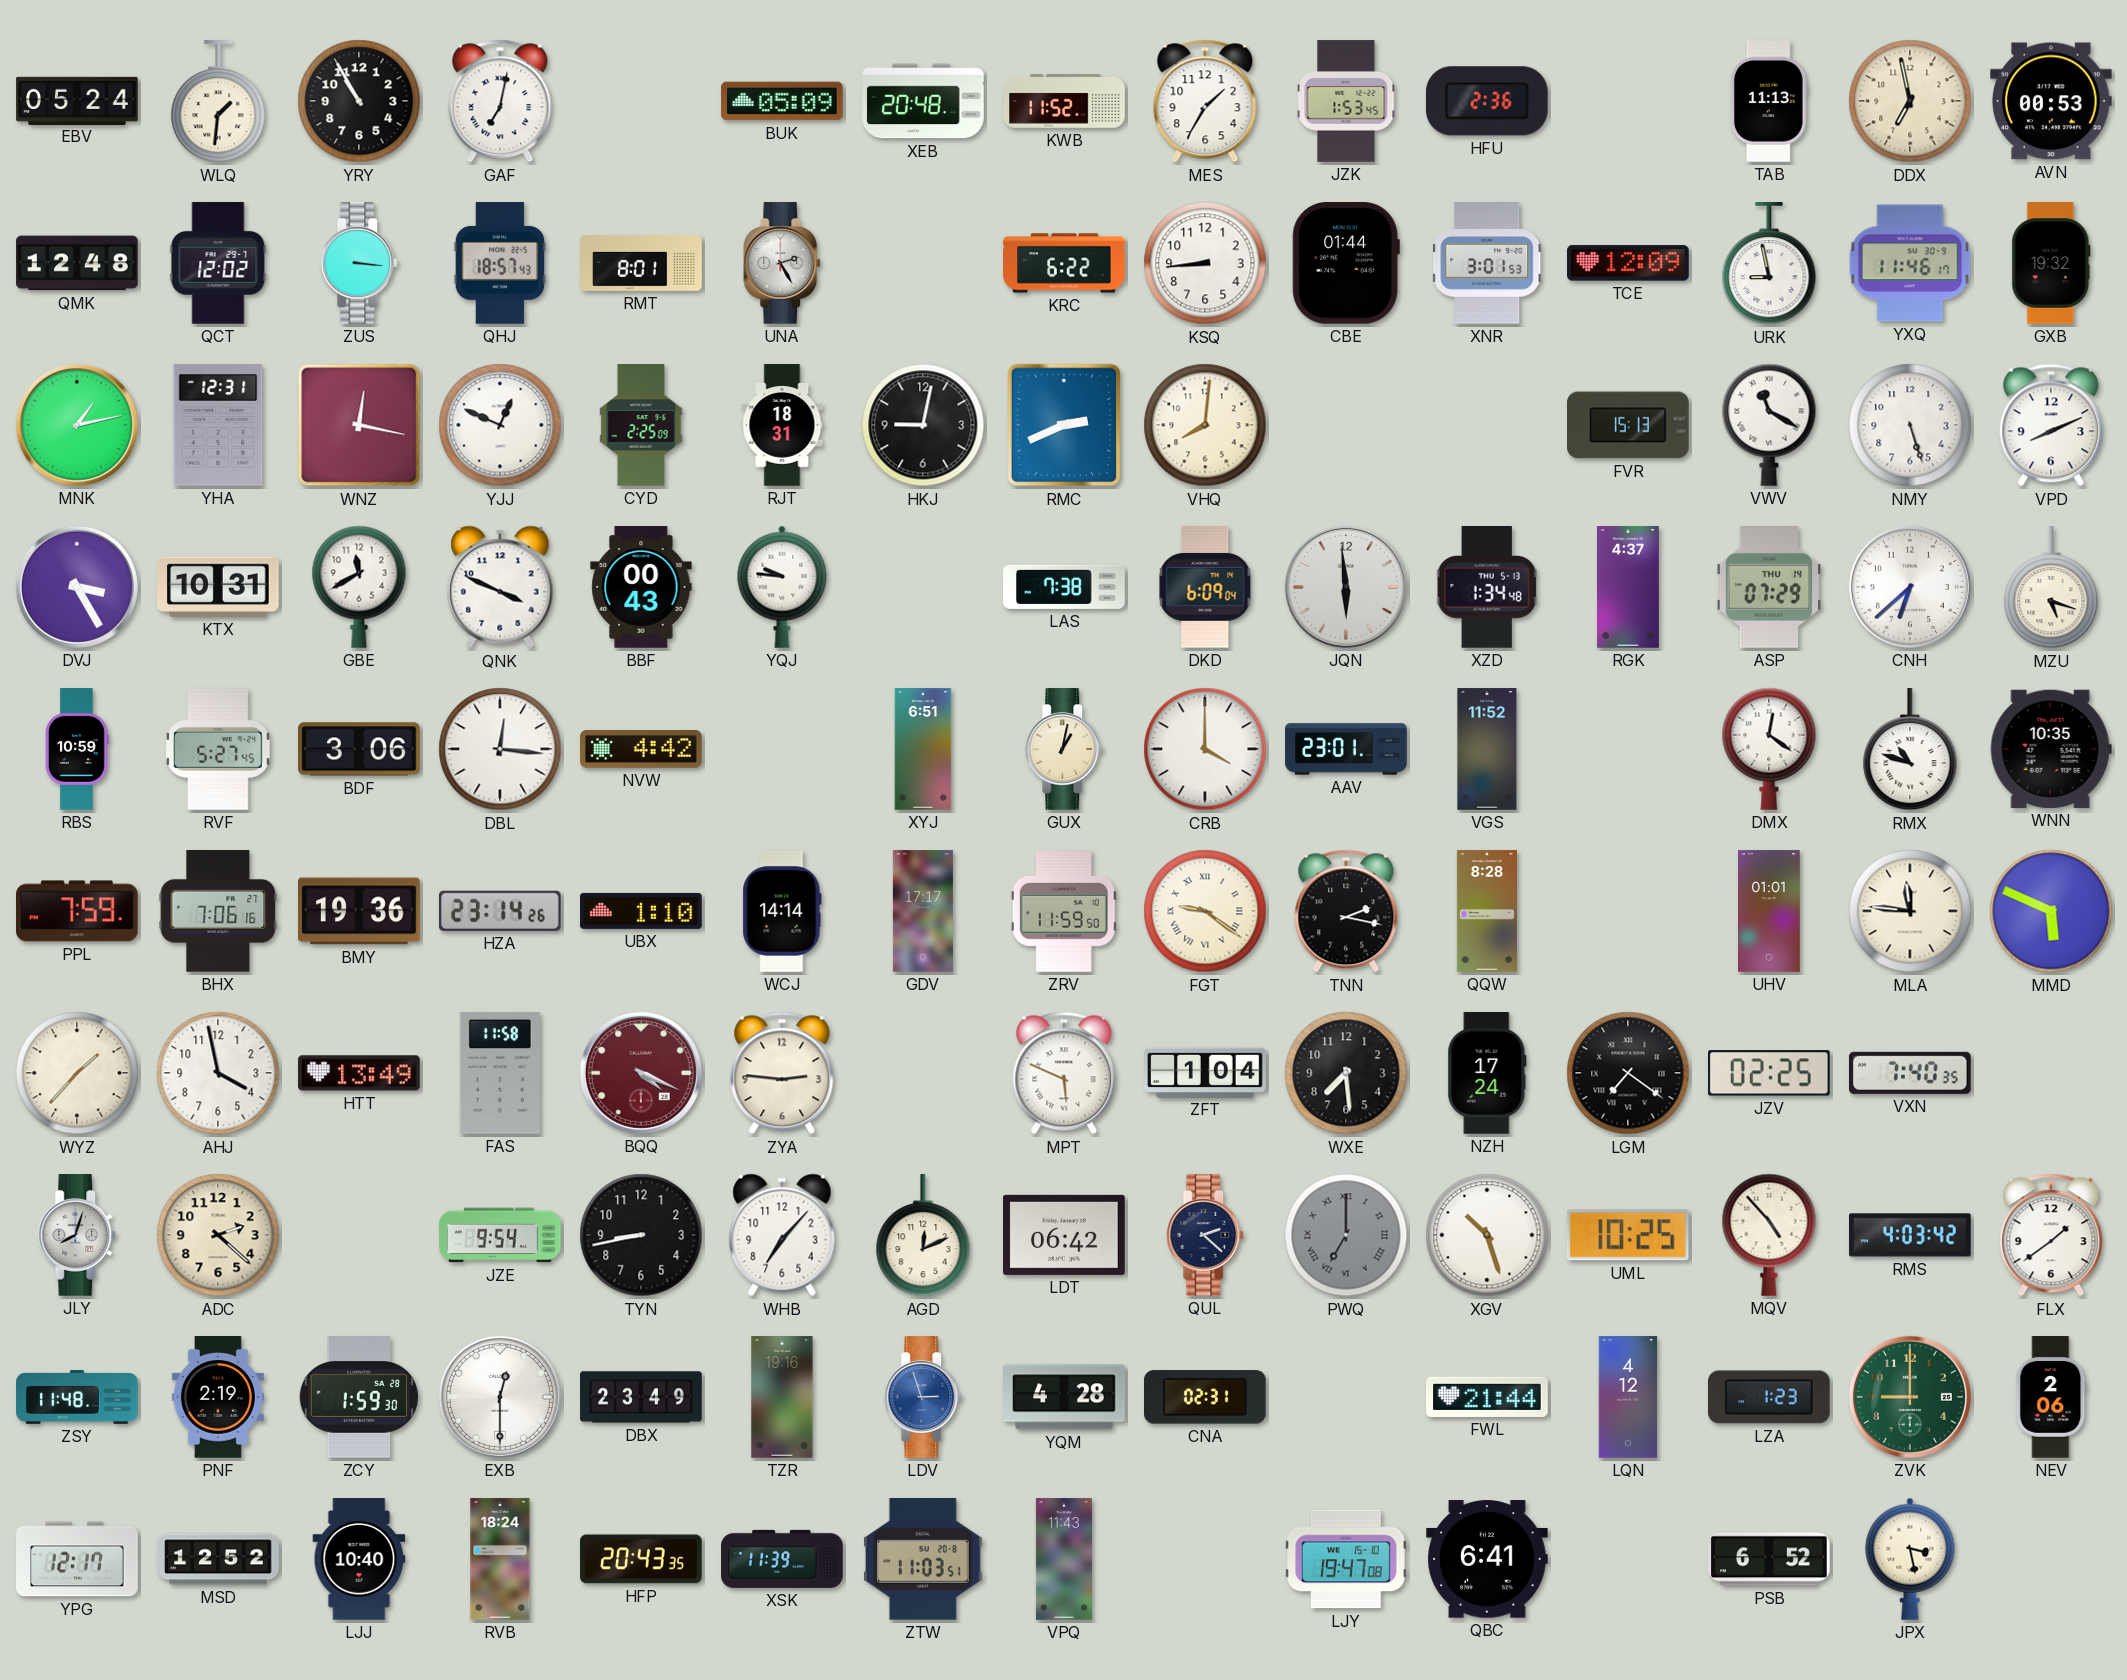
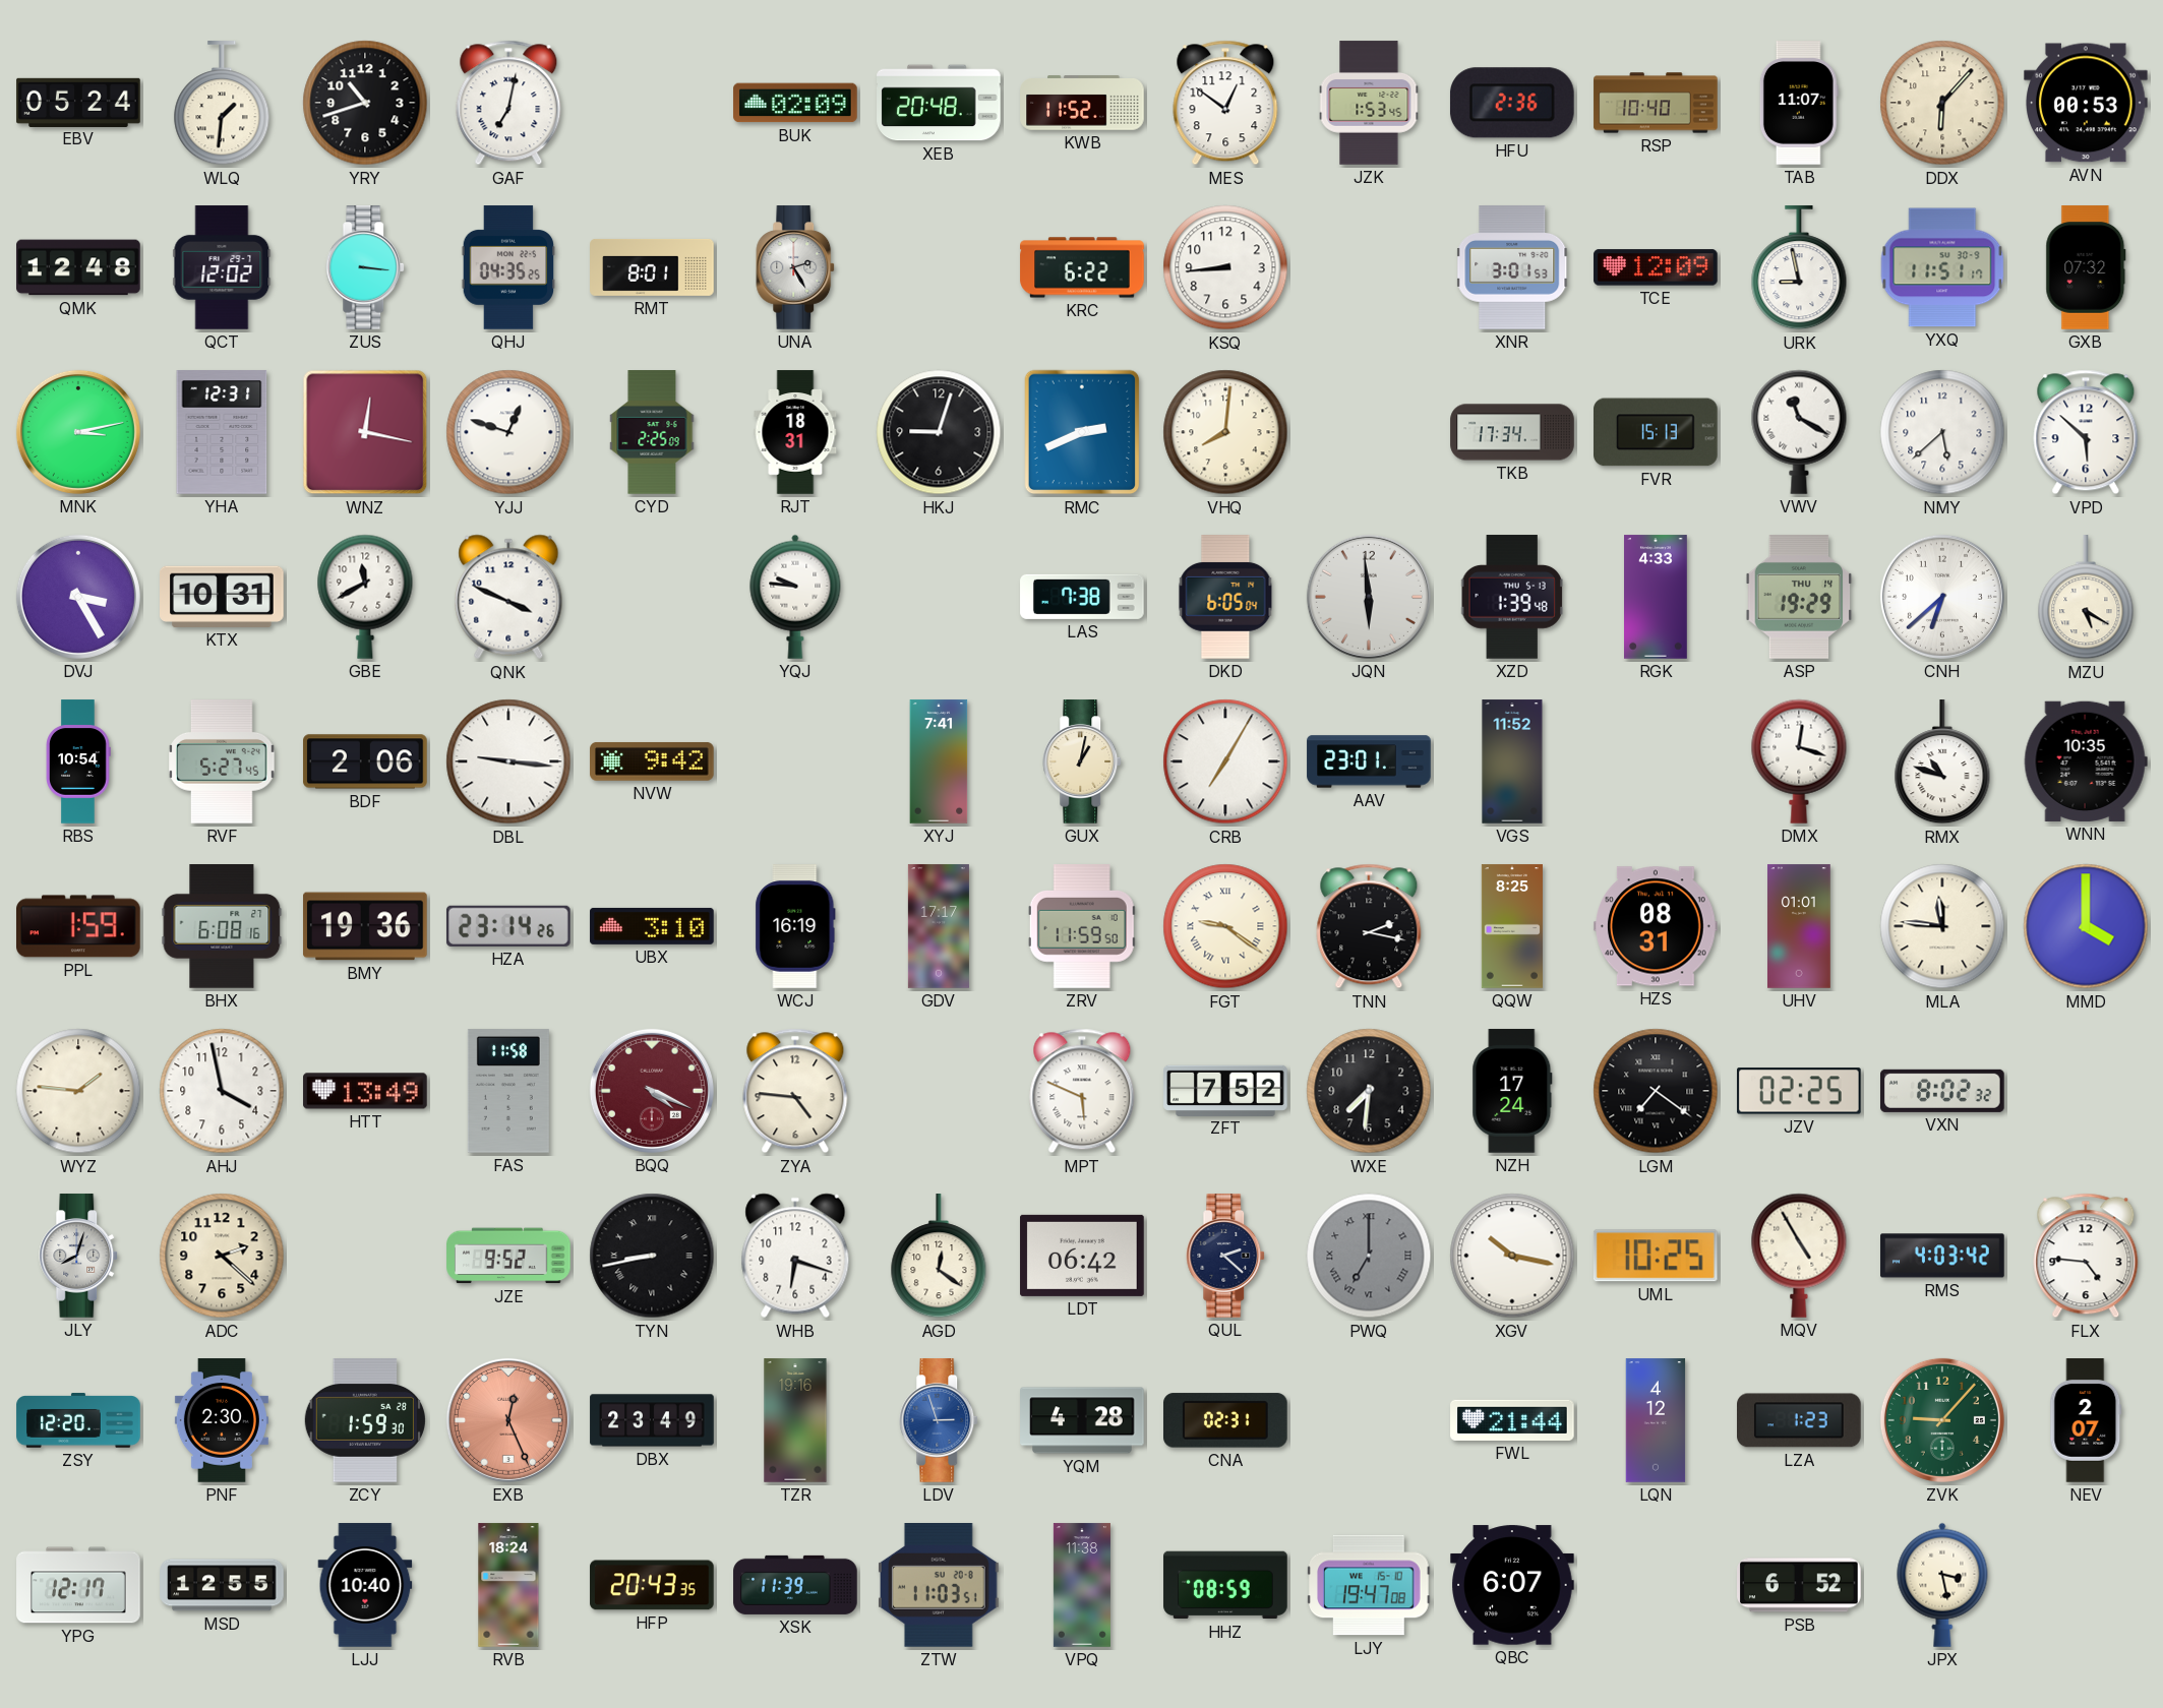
YRY: 10:55 -> 10:42
BUK: 05:09 -> 02:09
MES: 1:35 -> 12:51
RSP: none -> 10:40
TAB: 11:13 -> 11:07
DDX: 6:58 -> 6:07
QHJ: 18:57 -> 04:35
CBE: 01:44 -> none
YXQ: 11:46 -> 11:51
GXB: 19:32 -> 07:32
MNK: 1:13 -> 3:13
YJJ: 12:49 -> 12:48
HKJ: 9:02 -> 9:03
TKB: none -> 17:34
NMY: 5:27 -> 5:38
VPD: 8:11 -> 5:52
BBF: 00:43 -> none
DKD: 6:09 -> 6:05
XZD: 1:34 -> 1:39
RGK: 4:37 -> 4:33
ASP: 07:29 -> 19:29
MZU: 5:18 -> 5:20
RBS: 10:59 -> 10:54
BDF: 3:06 -> 2:06
DBL: 12:16 -> 9:16
NVW: 4:42 -> 9:42
XYJ: 6:51 -> 7:41
CRB: 4:00 -> 7:05
DMX: 12:21 -> 12:18
PPL: 7:59 -> 1:59
BHX: 7:06 -> 6:08
UBX: 1:10 -> 3:10
WCJ: 14:14 -> 16:19
QQW: 8:28 -> 8:25
HZS: none -> 08:31
MMD: 5:49 -> 4:00
WYZ: 1:37 -> 1:46
ZYA: 2:46 -> 4:46
ZFT: 1:04 -> 7:52
WXE: 7:29 -> 7:31
VXN: 7:40 -> 8:02
JZE: 9:54 -> 9:52
TYN numerals: Arabic -> Roman
WHB: 7:07 -> 6:18
AGD: 12:11 -> 12:21
XGV: 10:27 -> 10:17
MQV: 4:53 -> 4:55
FLX: 1:39 -> 4:46
ZSY: 11:48 -> 12:20
PNF: 2:19 -> 2:30
EXB: 12:30 -> 12:26
EXB dial: white -> salmon
ZVK: 9:00 -> 9:07
NEV: 2:06 -> 2:07
MSD: 12:52 -> 12:55
VPQ: 11:43 -> 11:38
HHZ: none -> 08:59
QBC: 6:41 -> 6:07
